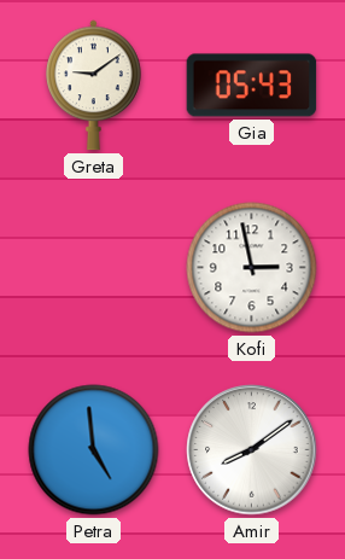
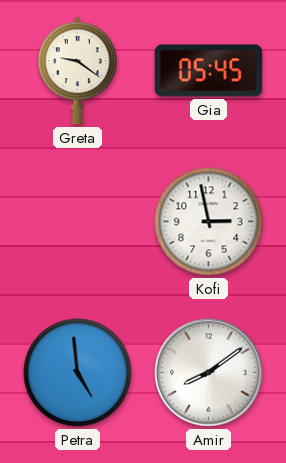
Greta: 9:09 -> 9:21
Gia: 05:43 -> 05:45
